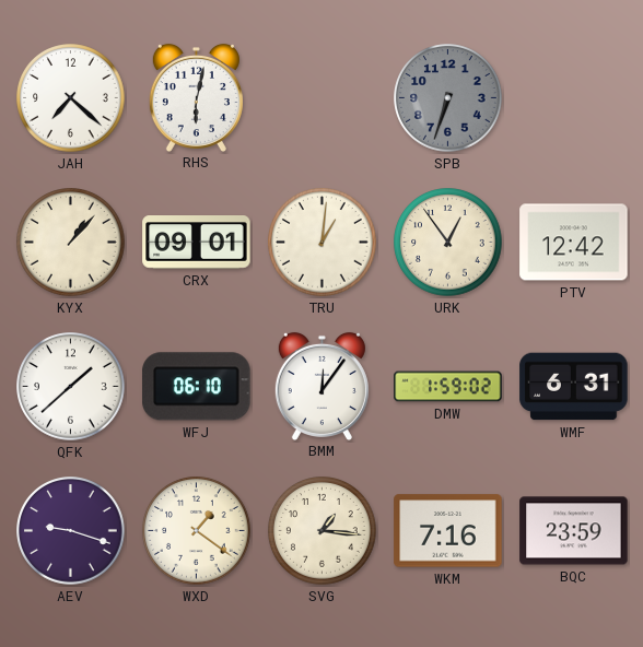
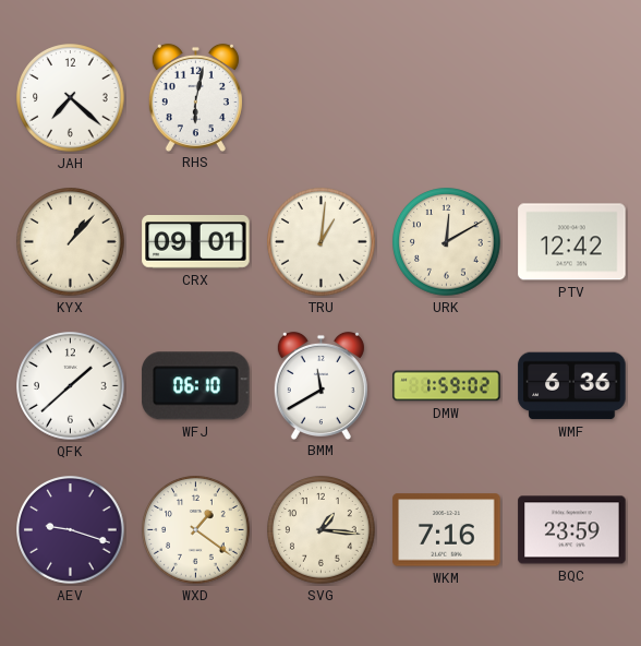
SPB: 6:33 -> none
URK: 12:54 -> 12:10
BMM: 12:06 -> 11:40
WMF: 6:31 -> 6:36
